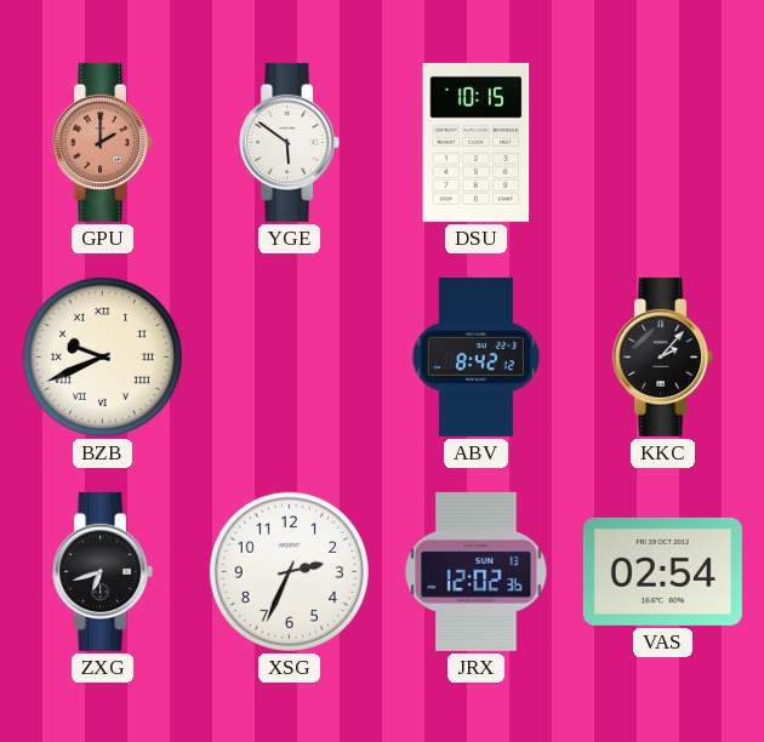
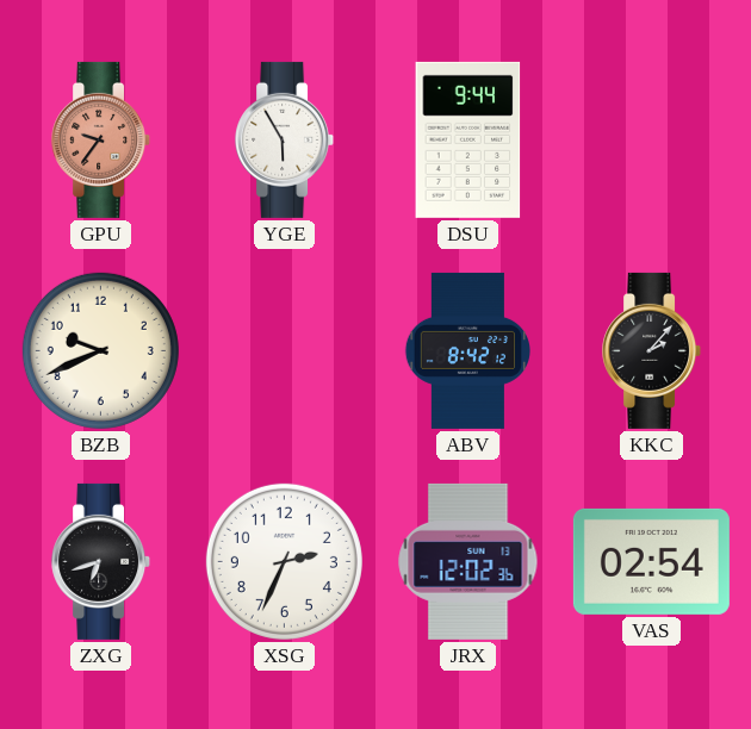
GPU: 2:00 -> 9:36
YGE: 5:51 -> 5:55
DSU: 10:15 -> 9:44
BZB numerals: Roman -> Arabic
